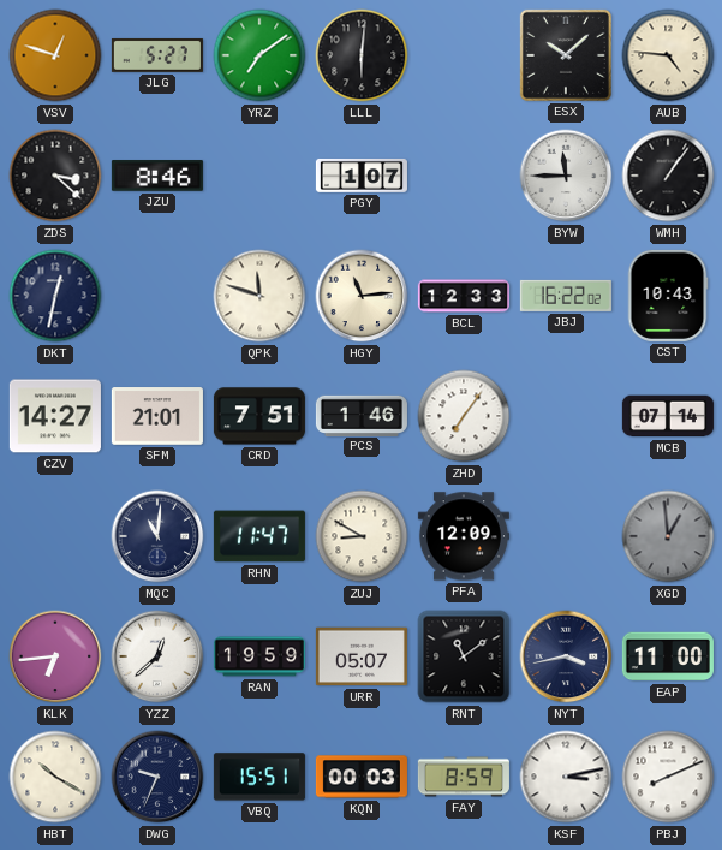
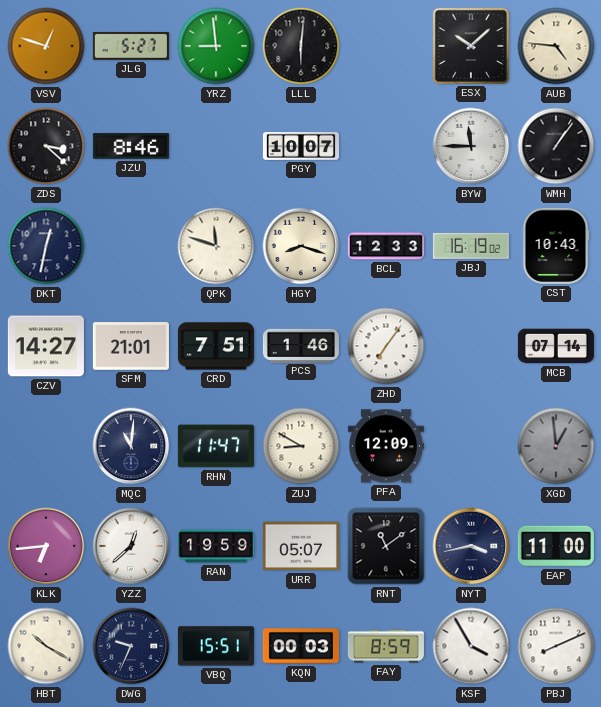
YRZ: 7:09 -> 8:59
PGY: 1:07 -> 10:07
HGY: 11:14 -> 8:18
JBJ: 16:22 -> 16:19
KSF: 3:13 -> 3:55
